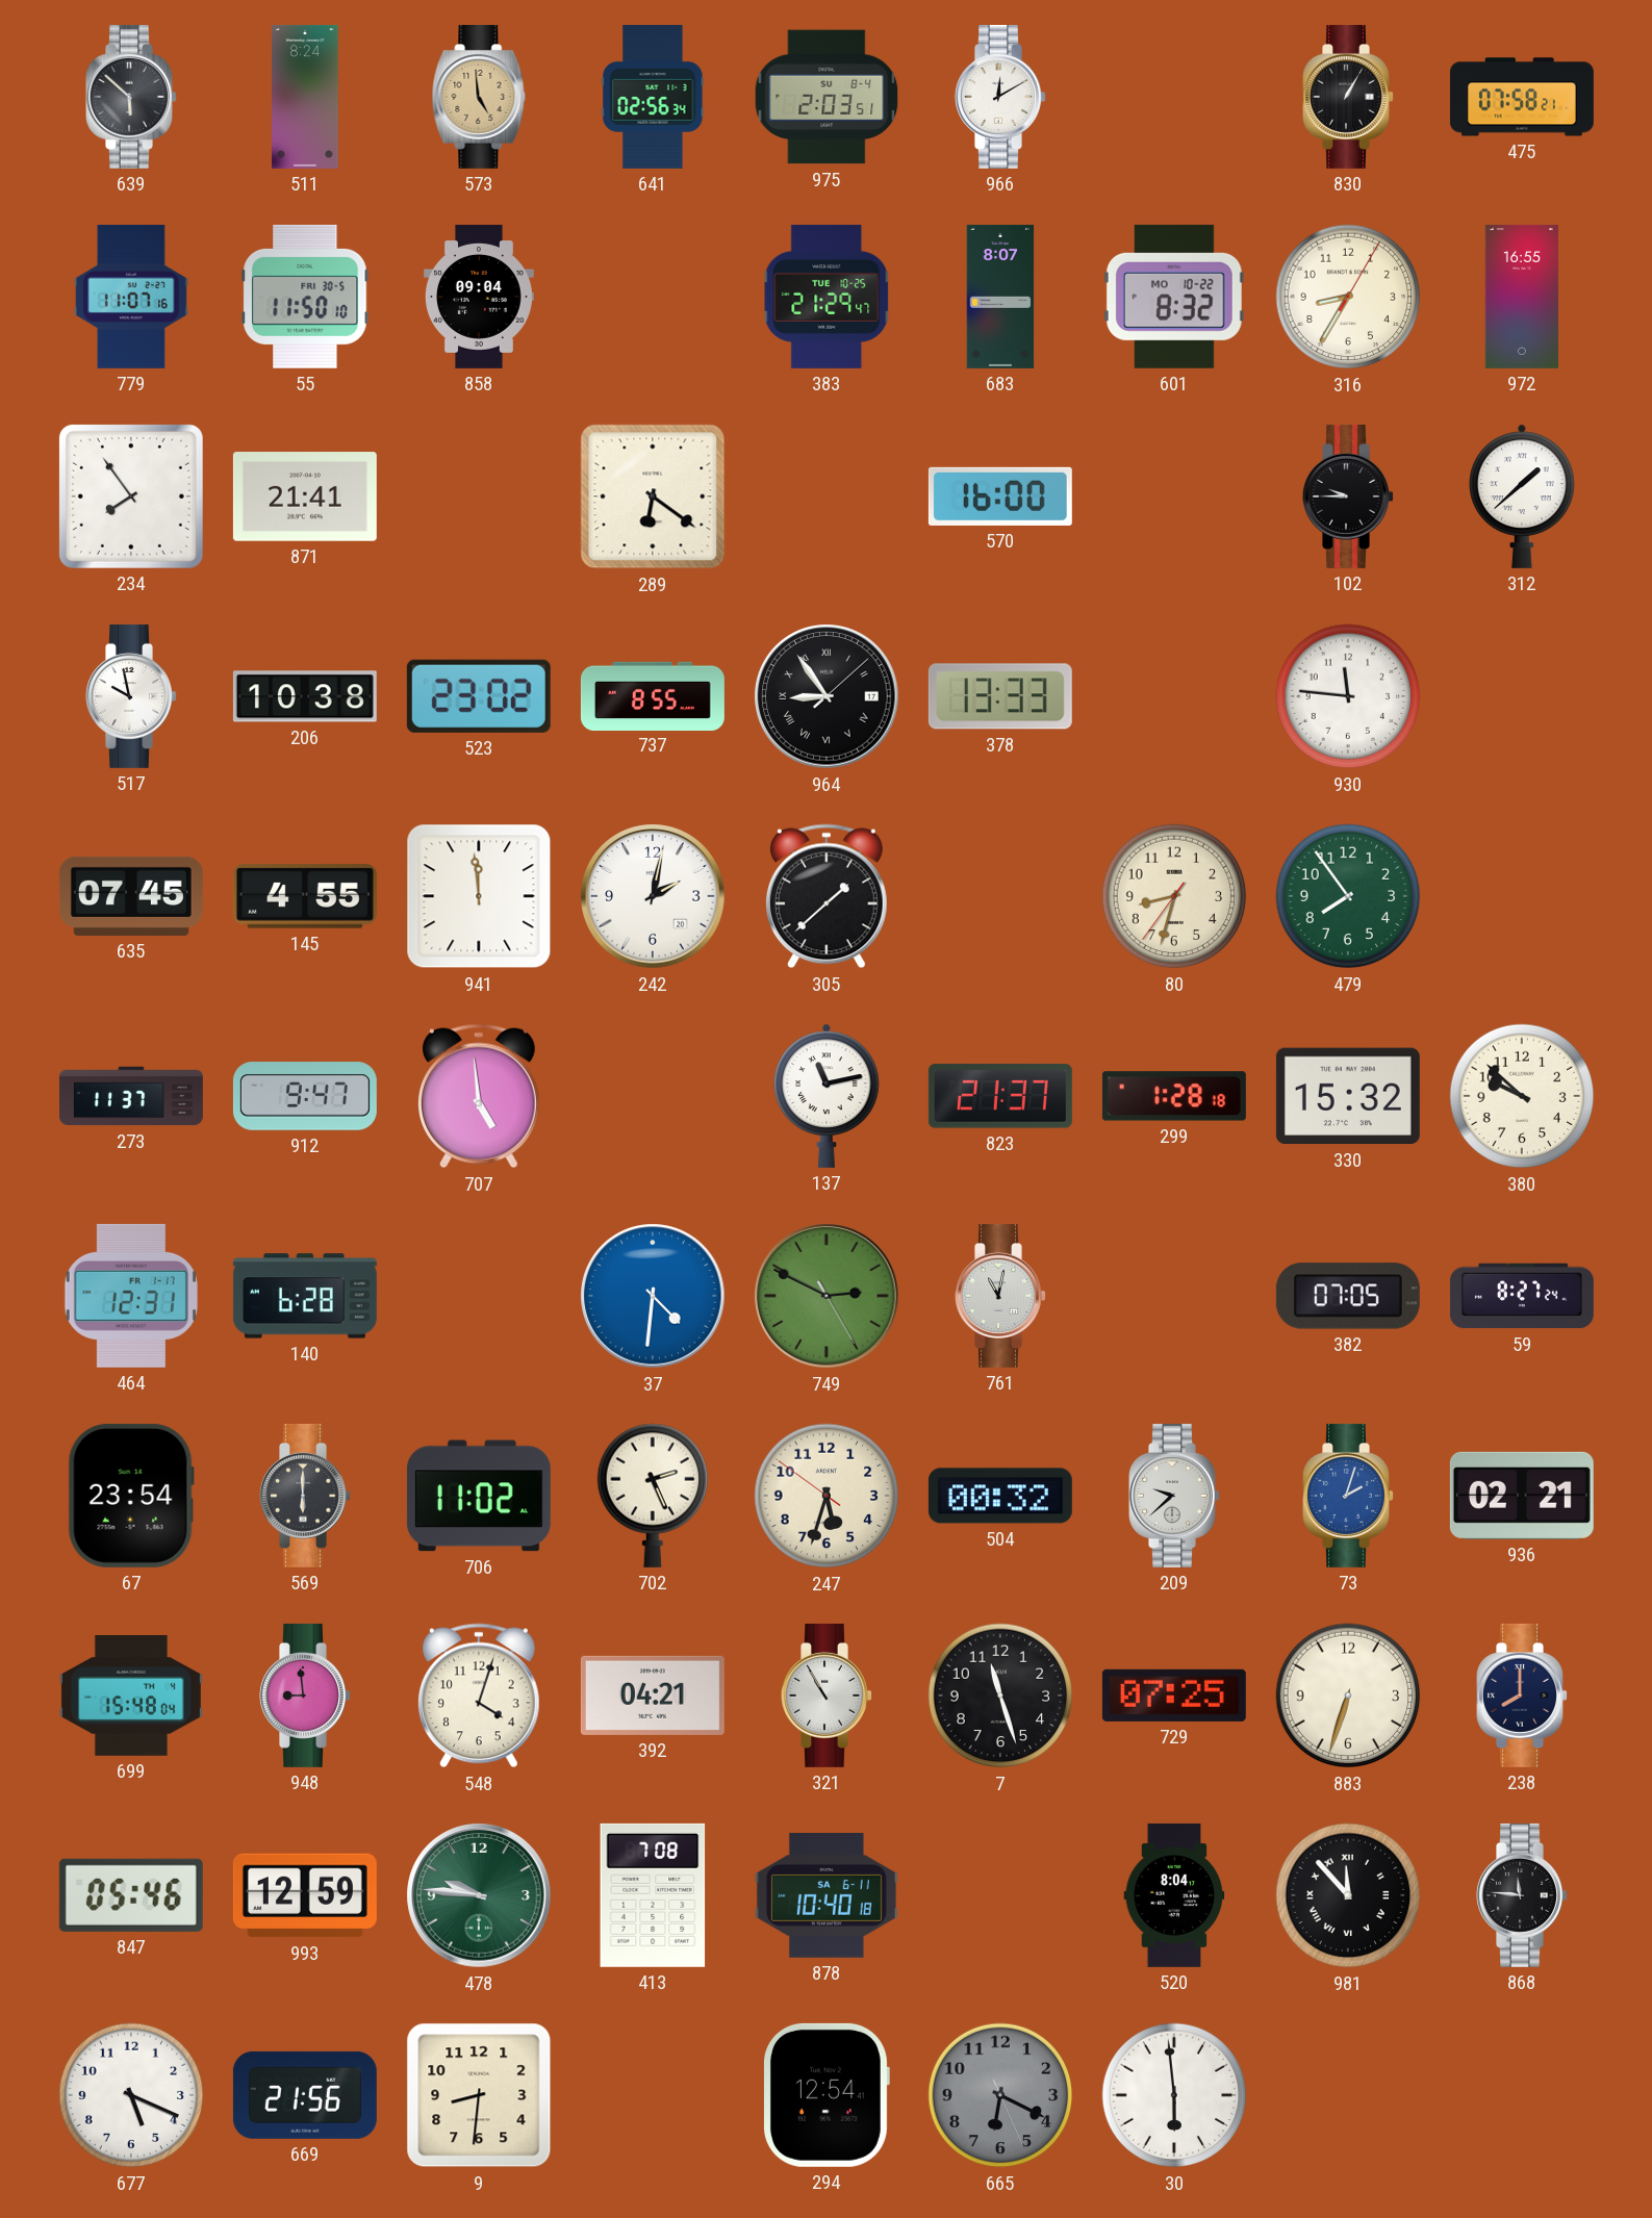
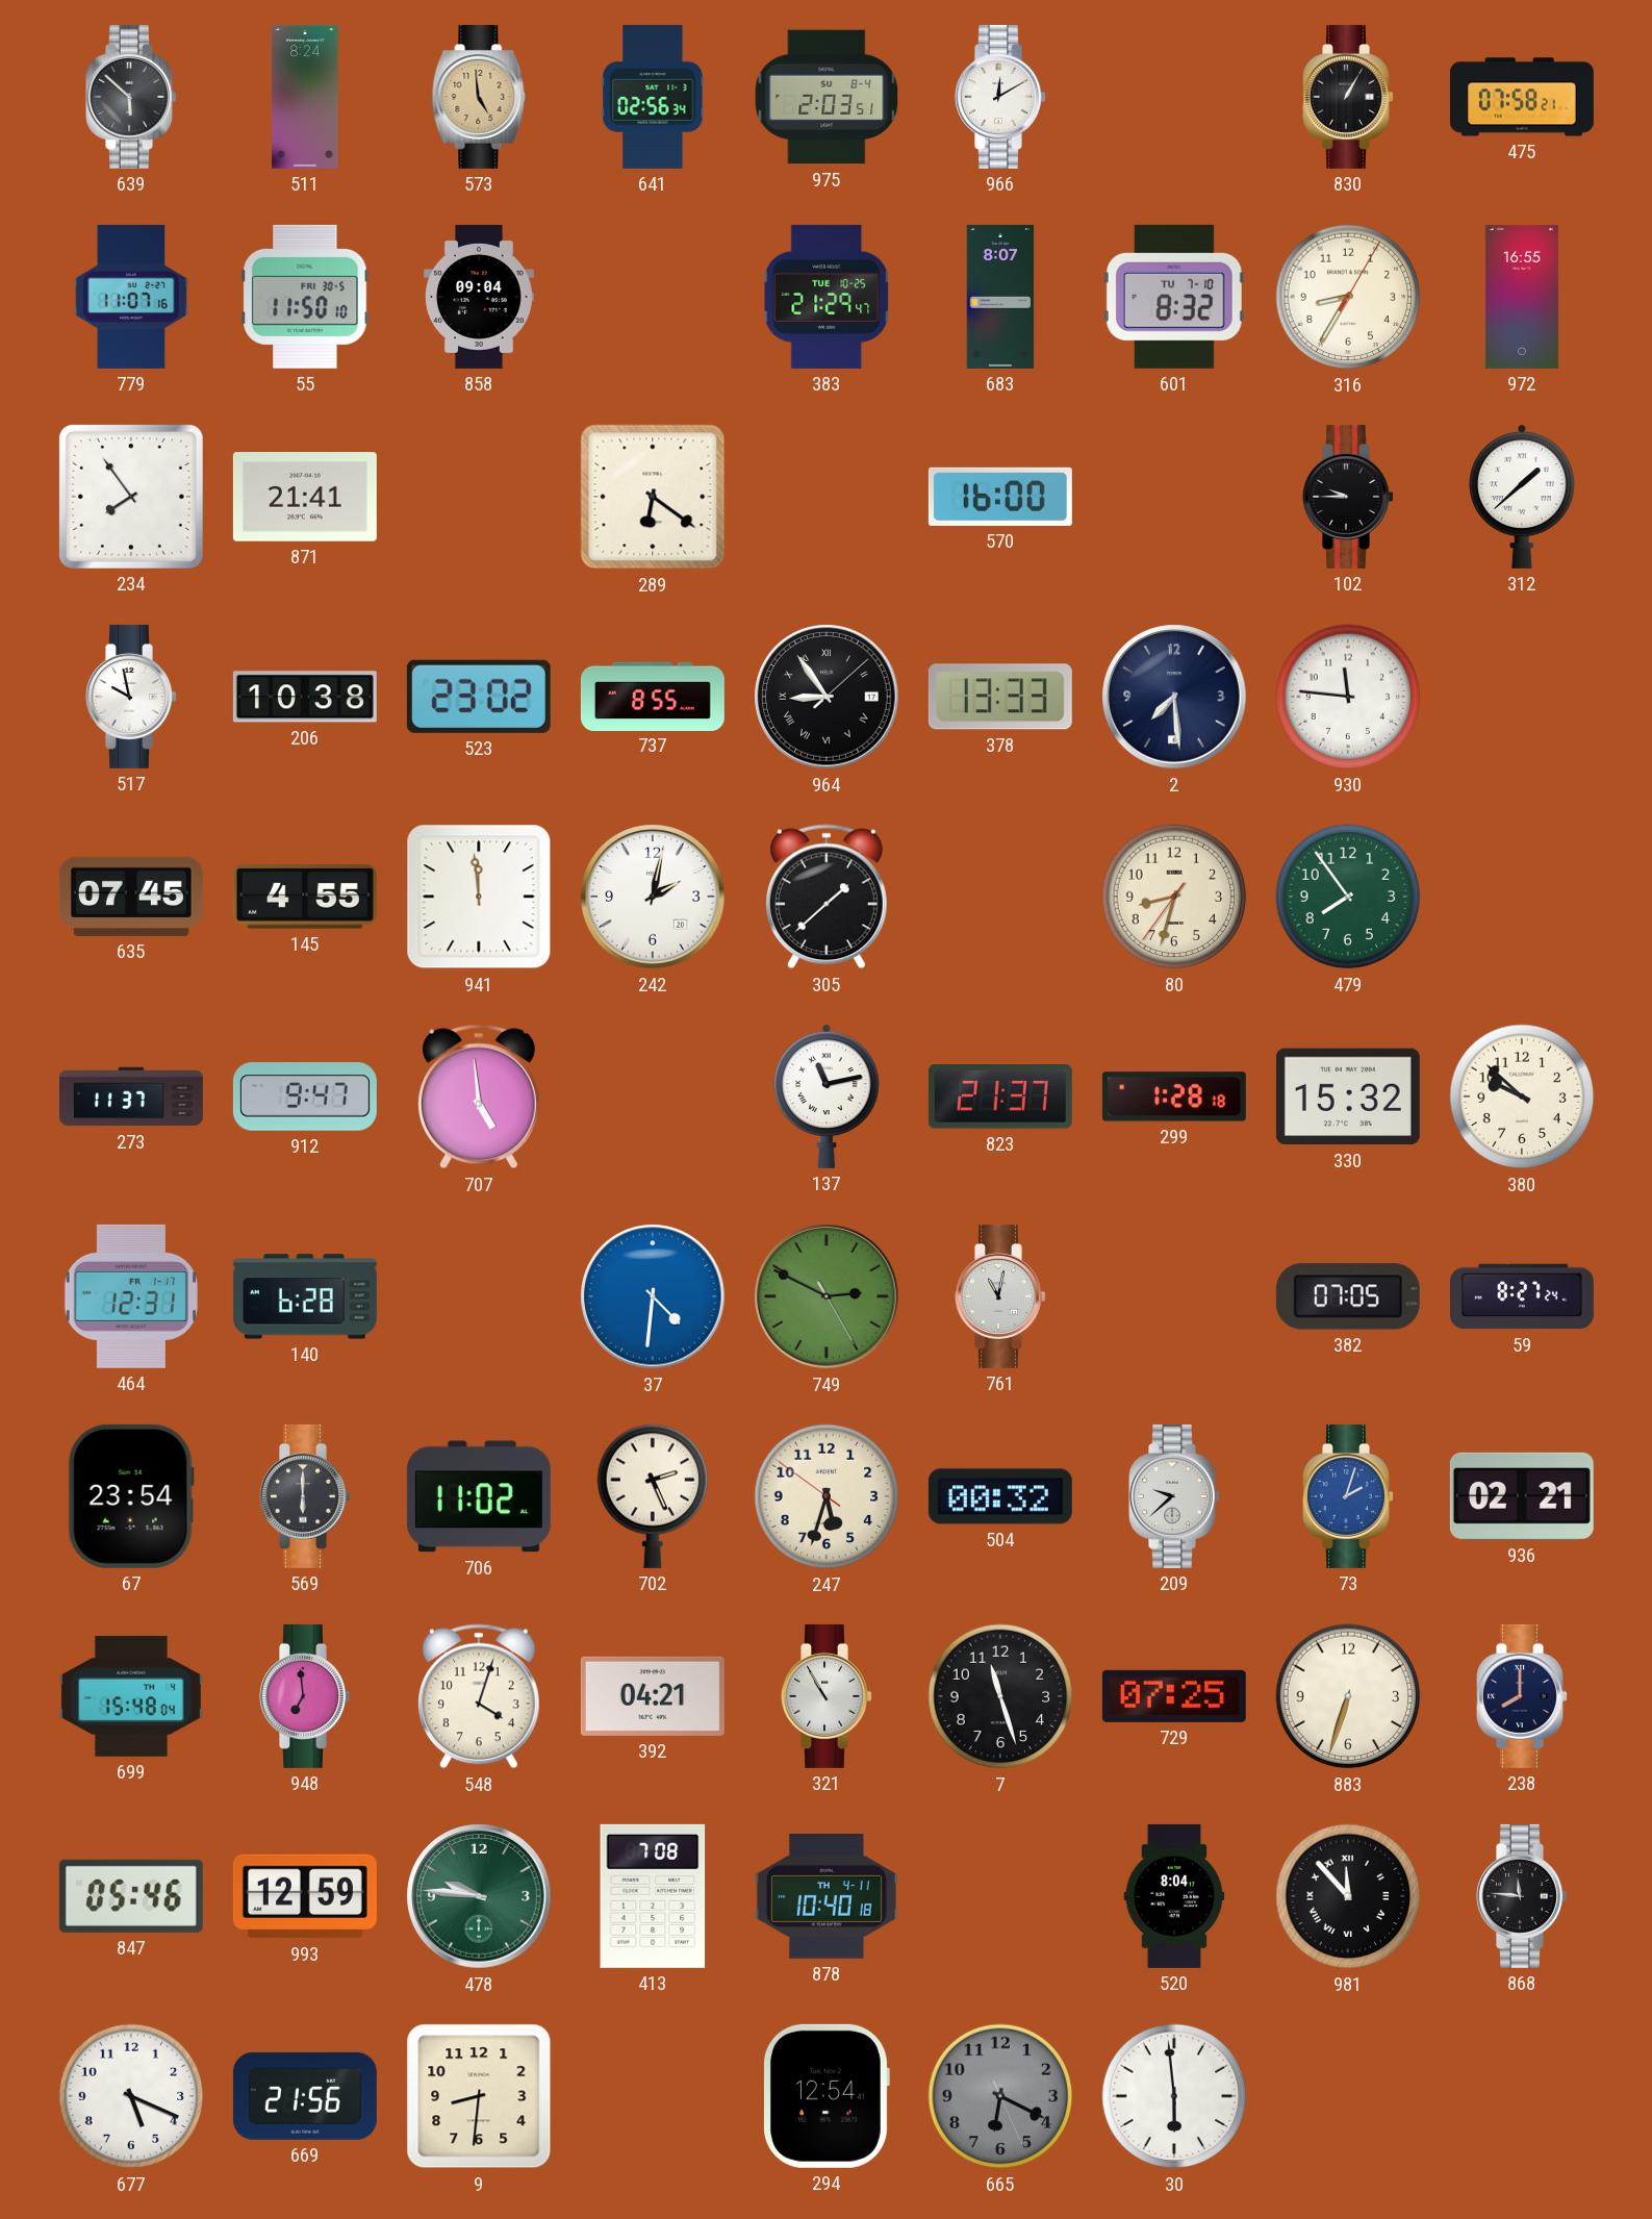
601 date: MO 10-22 -> TU 7-10
2: none -> 7:29
948: 8:59 -> 6:59
878 date: SA 6-11 -> TH 4-11
